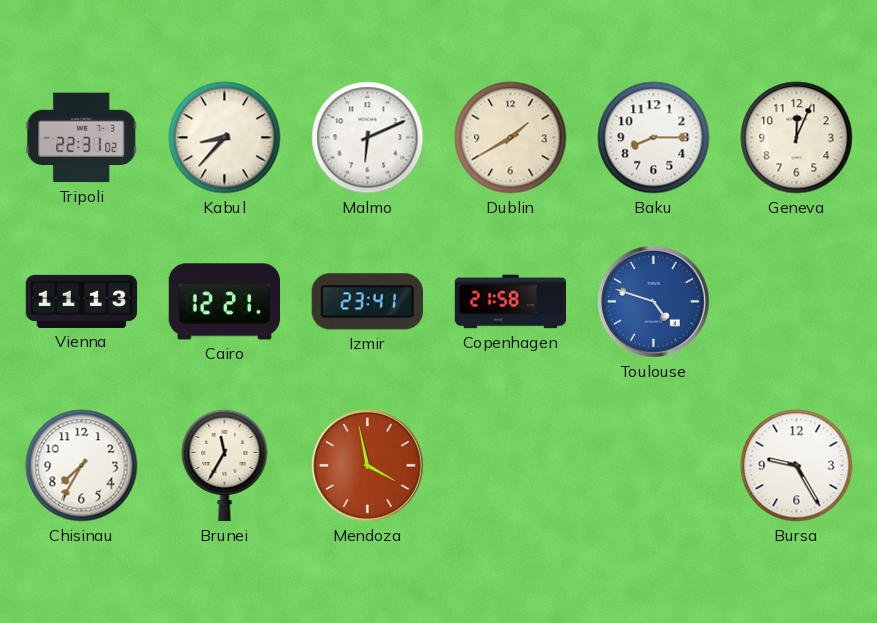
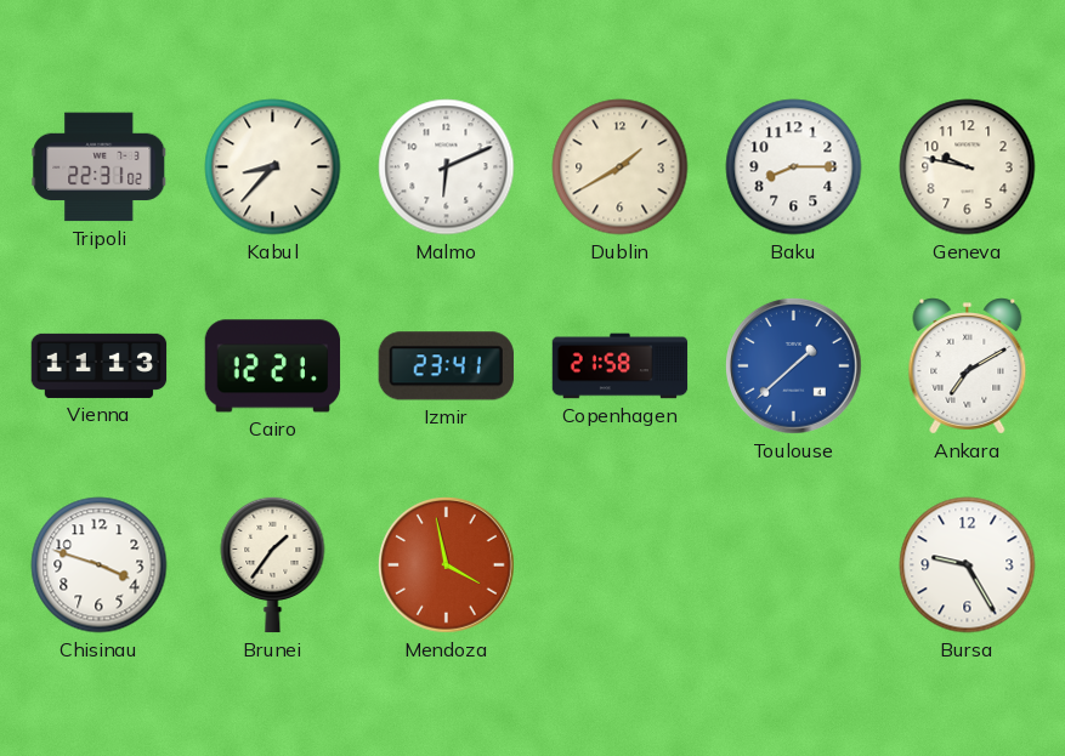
Geneva: 12:04 -> 9:47
Toulouse: 4:48 -> 1:38
Ankara: none -> 7:10
Chisinau: 7:35 -> 3:48
Brunei: 11:35 -> 1:36
